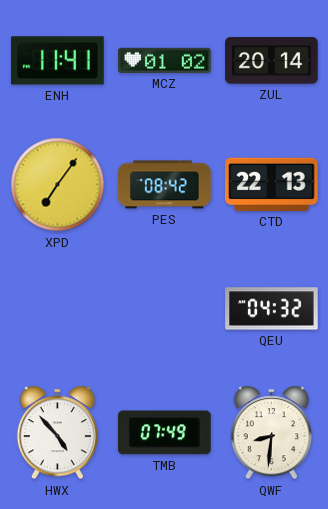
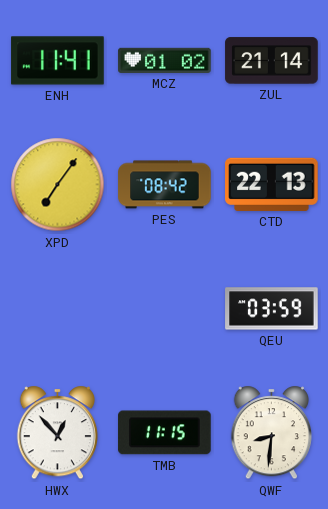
ZUL: 20:14 -> 21:14
QEU: 04:32 -> 03:59
HWX: 4:53 -> 12:53
TMB: 07:49 -> 11:15
